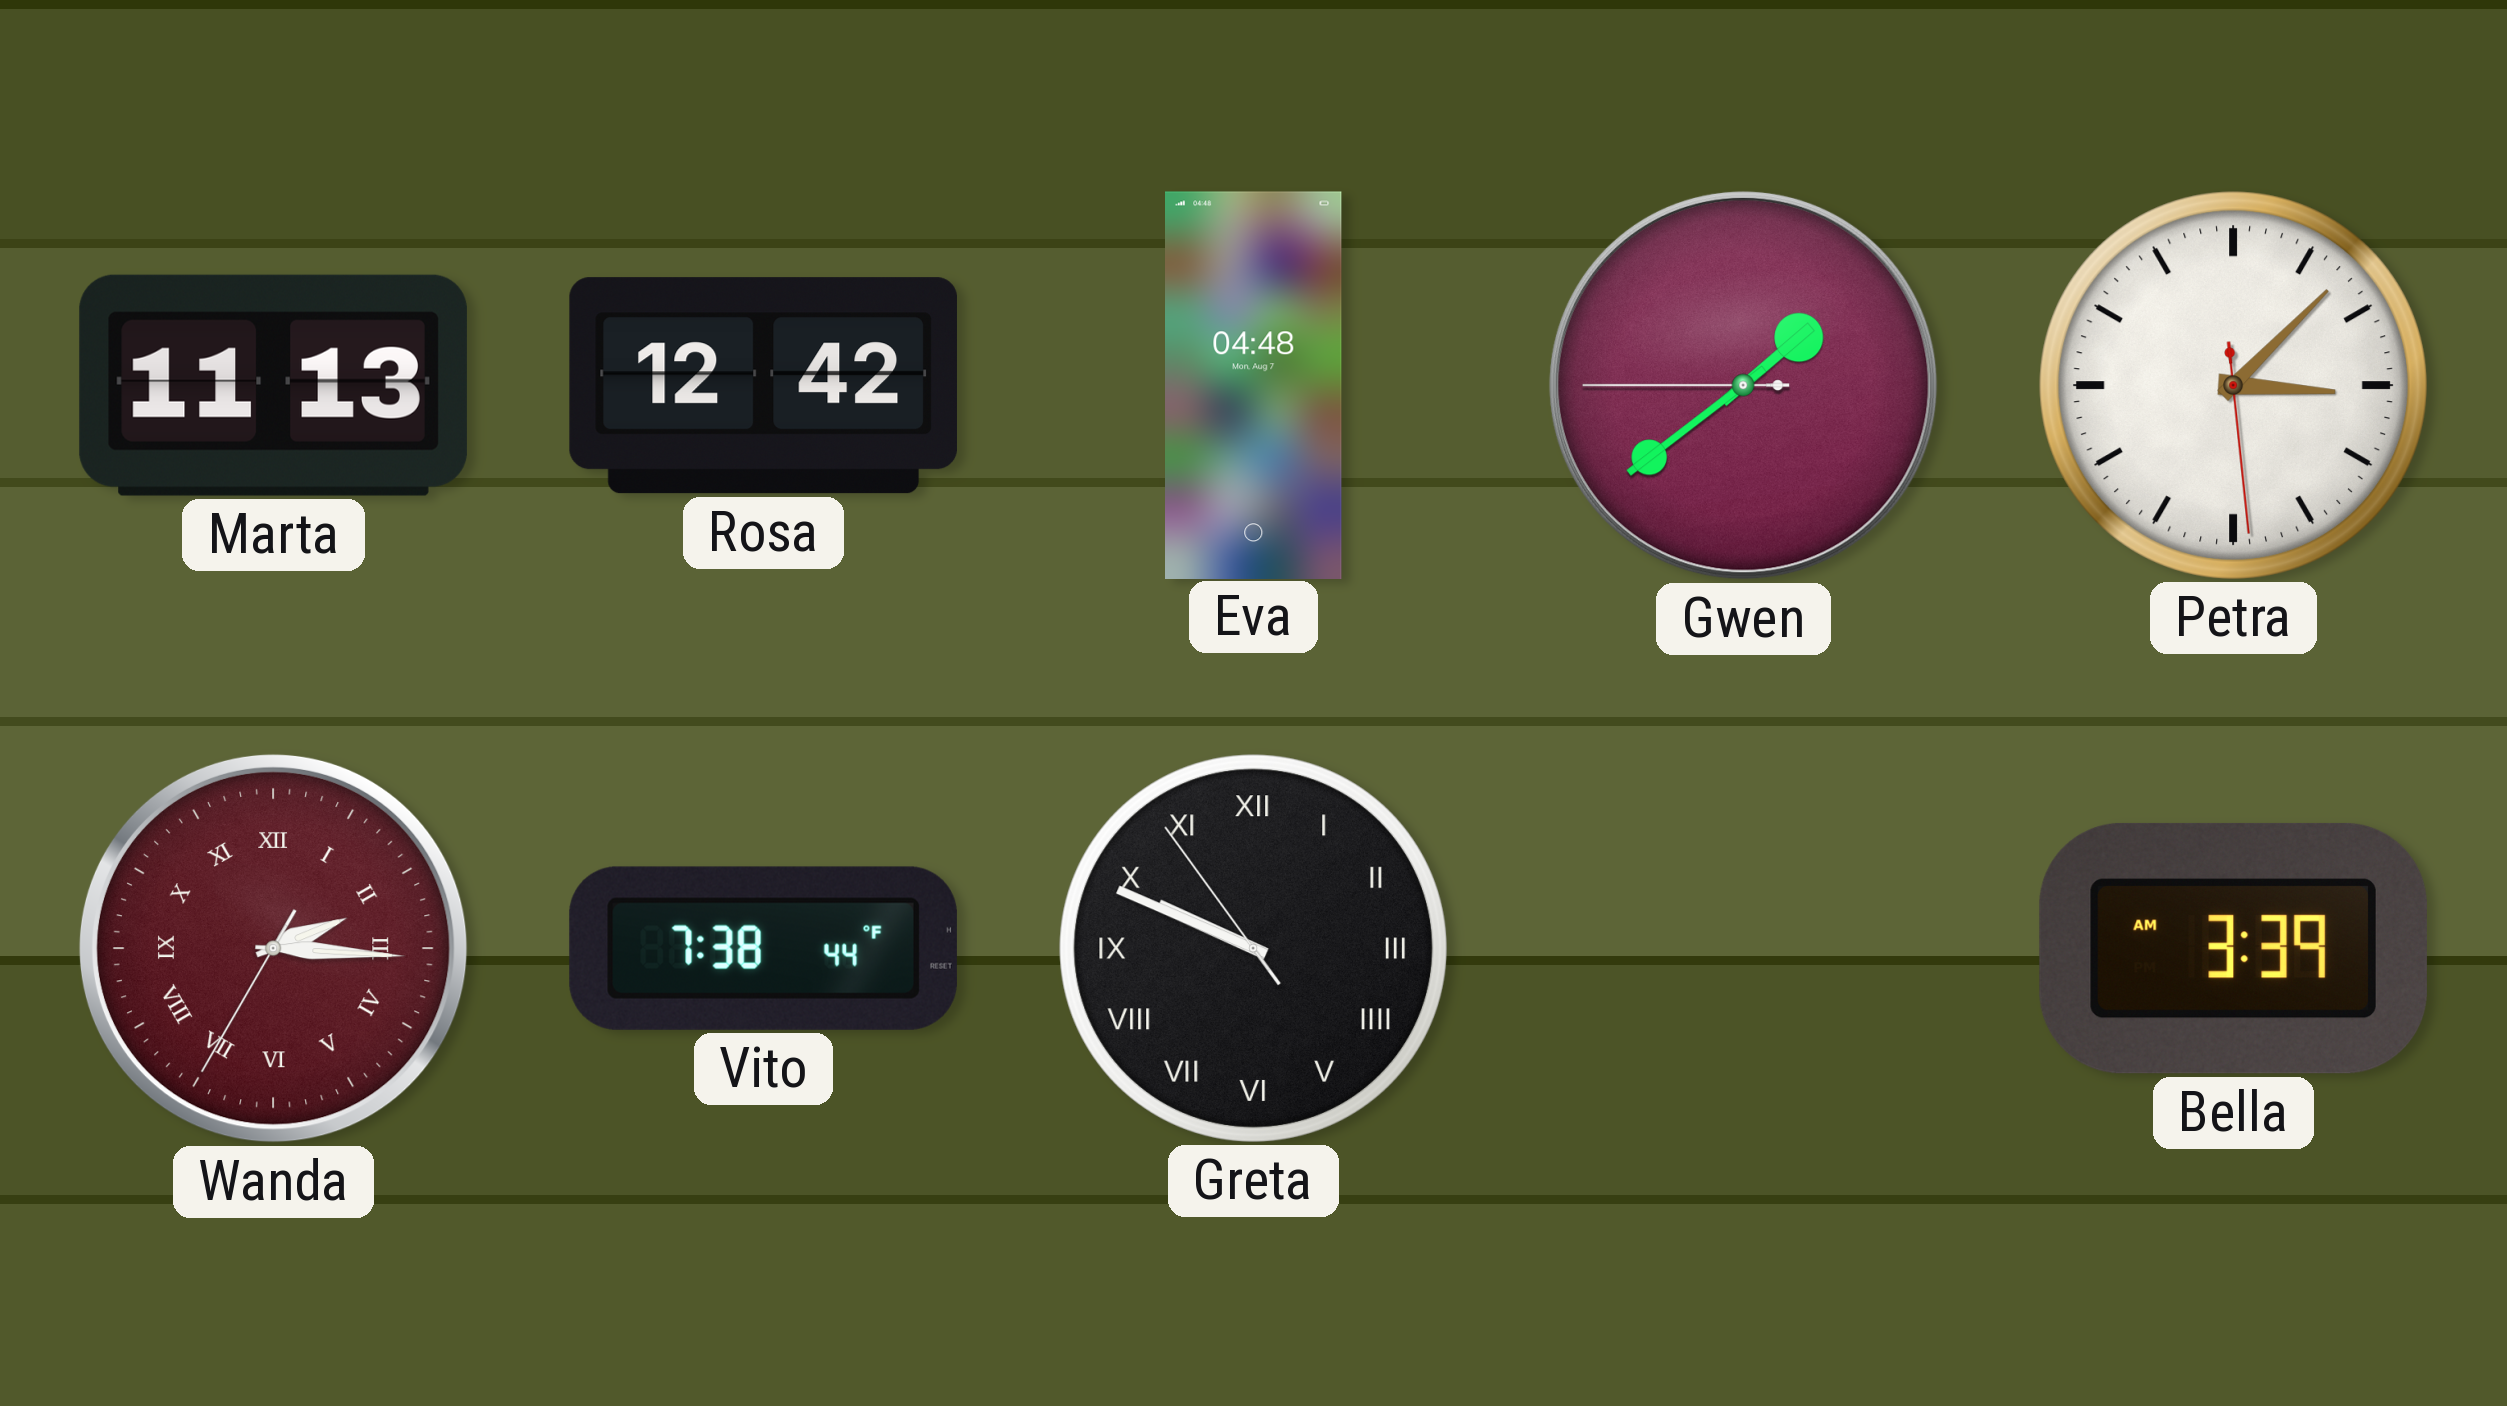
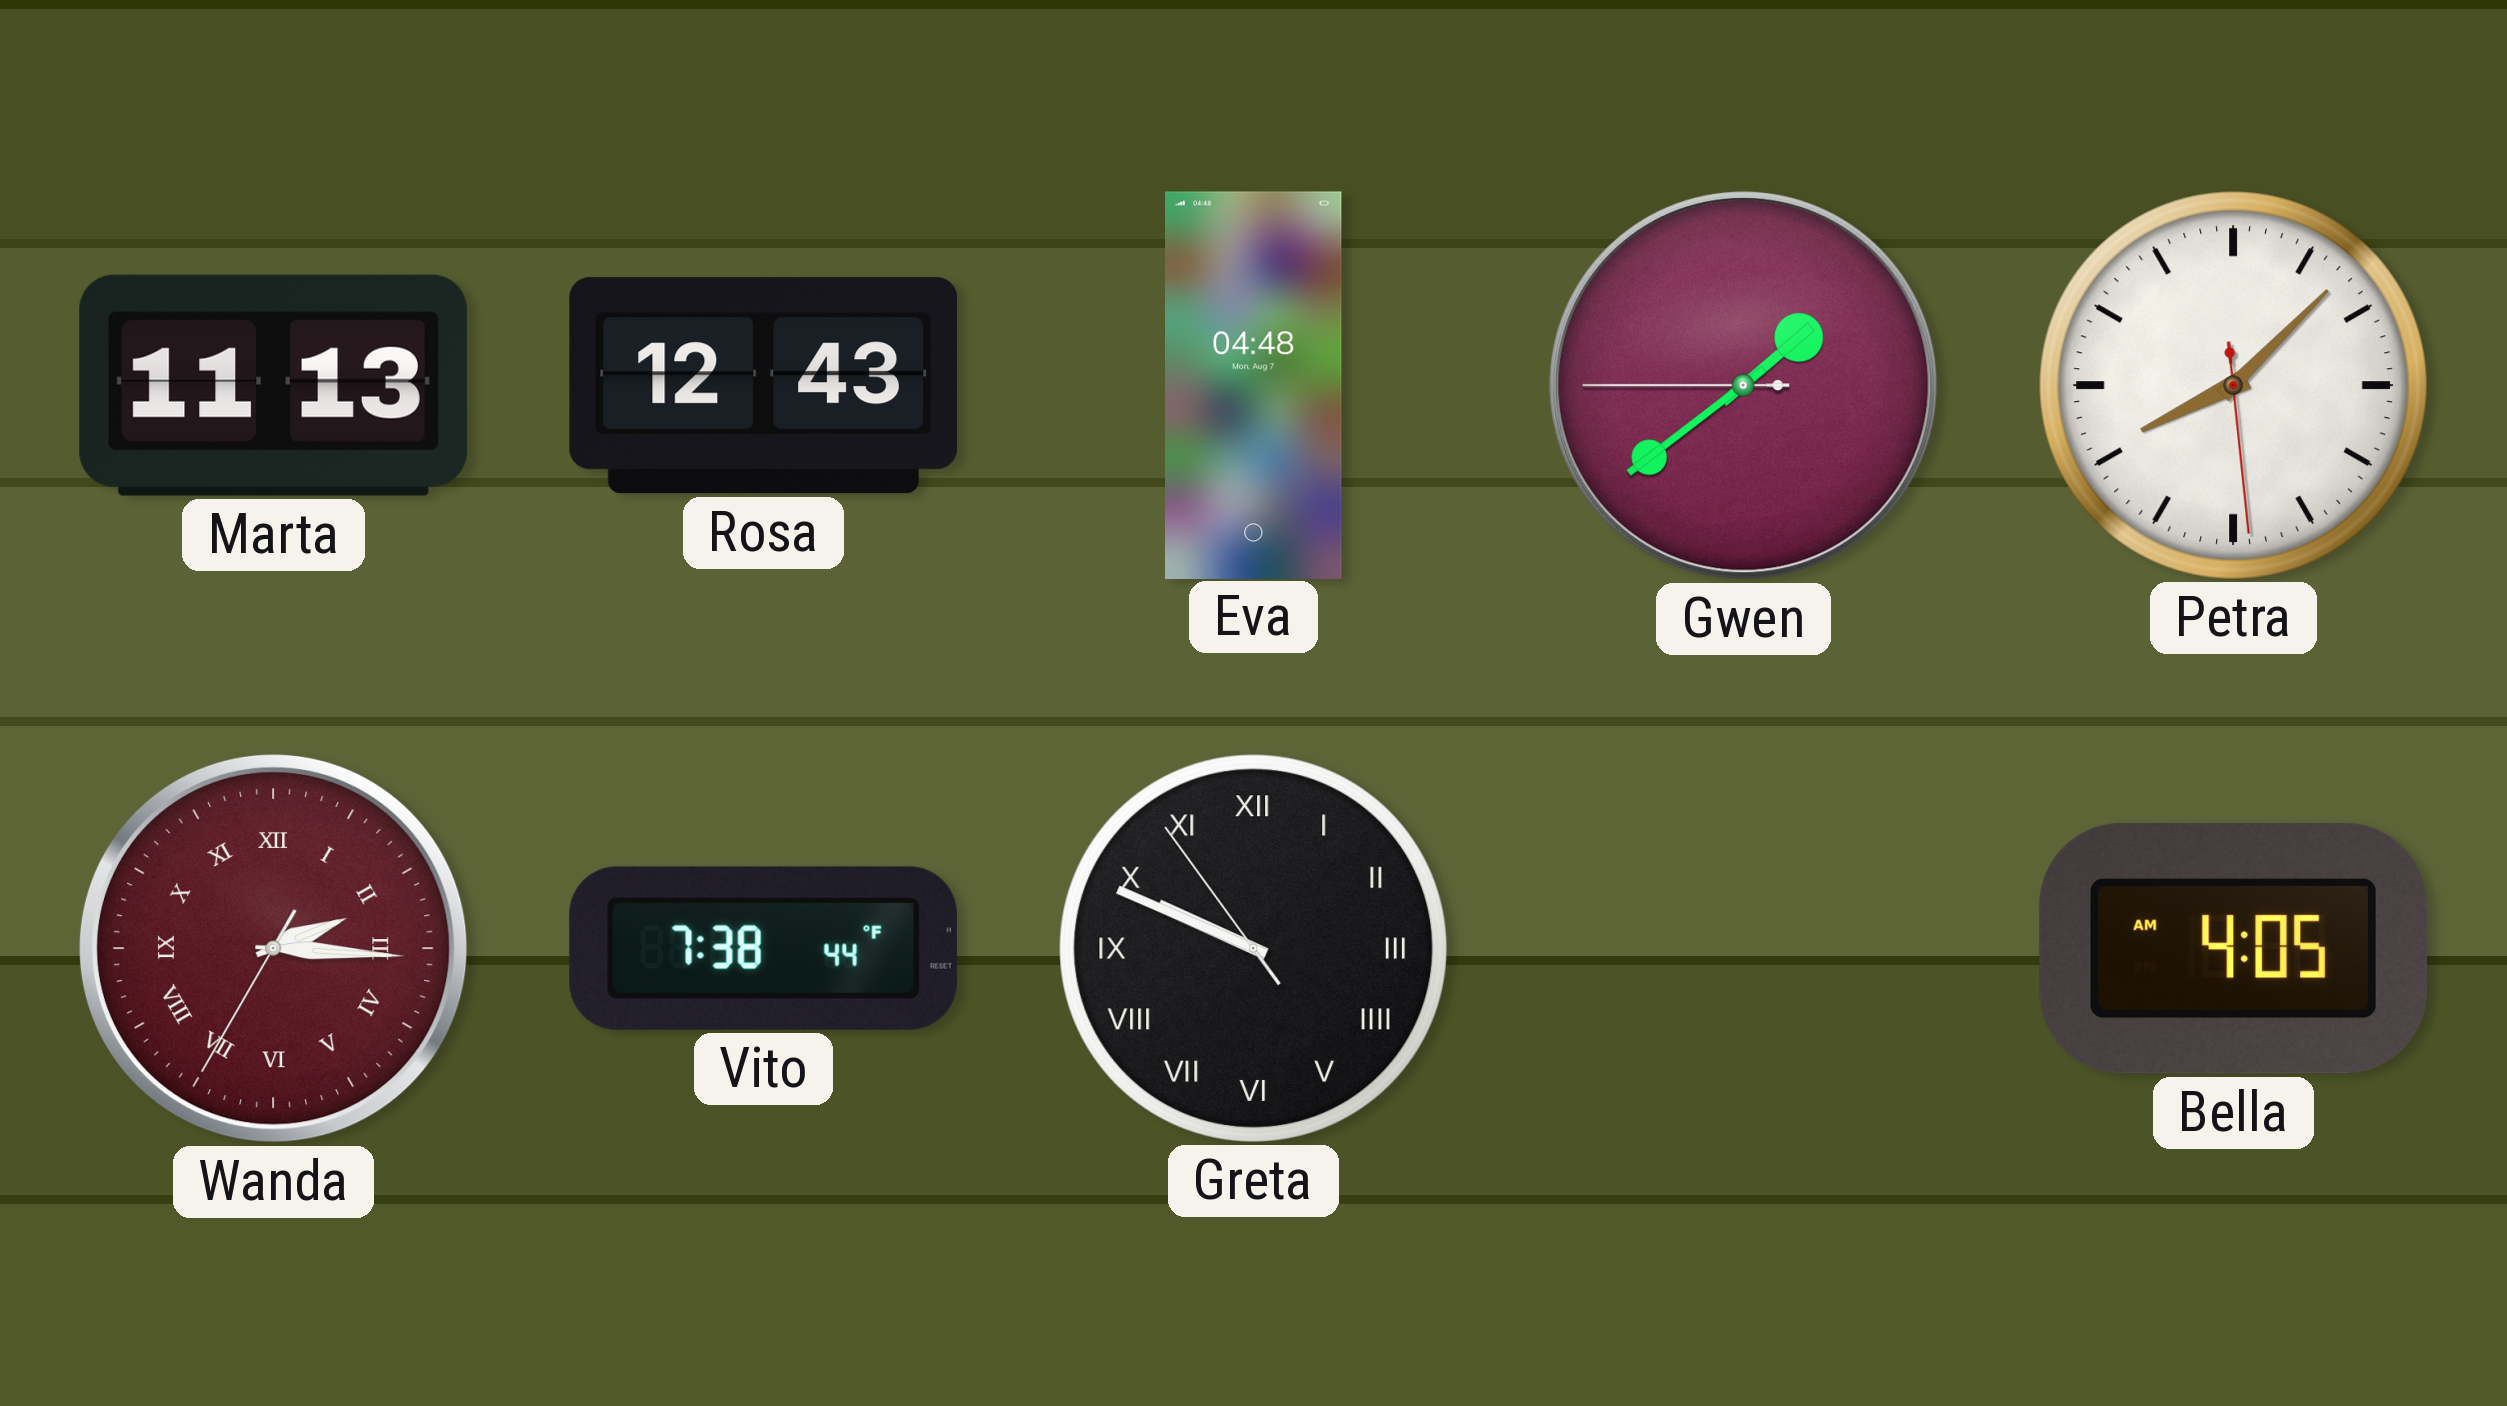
Rosa: 12:42 -> 12:43
Petra: 3:07 -> 8:07
Bella: 3:39 -> 4:05
